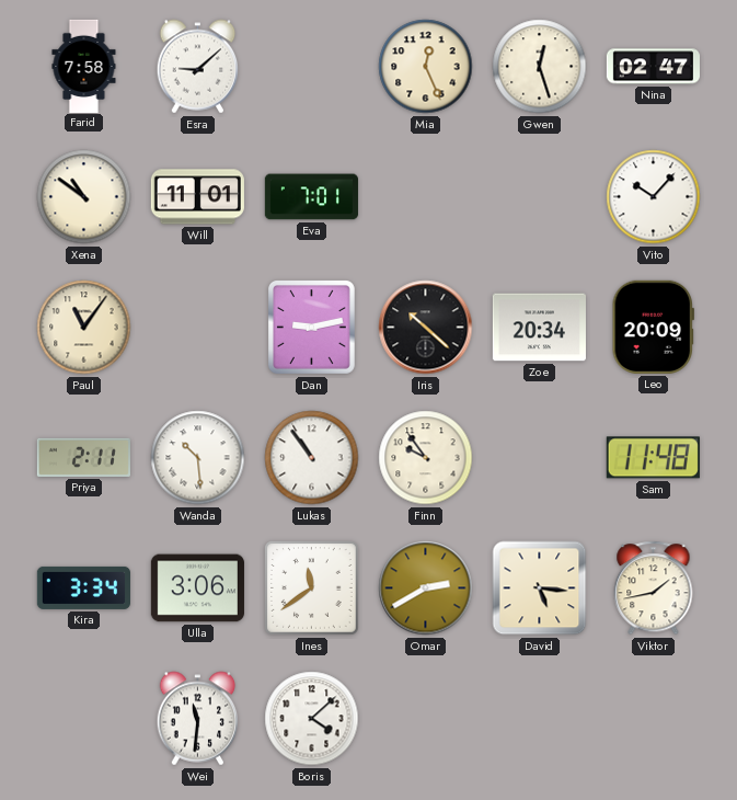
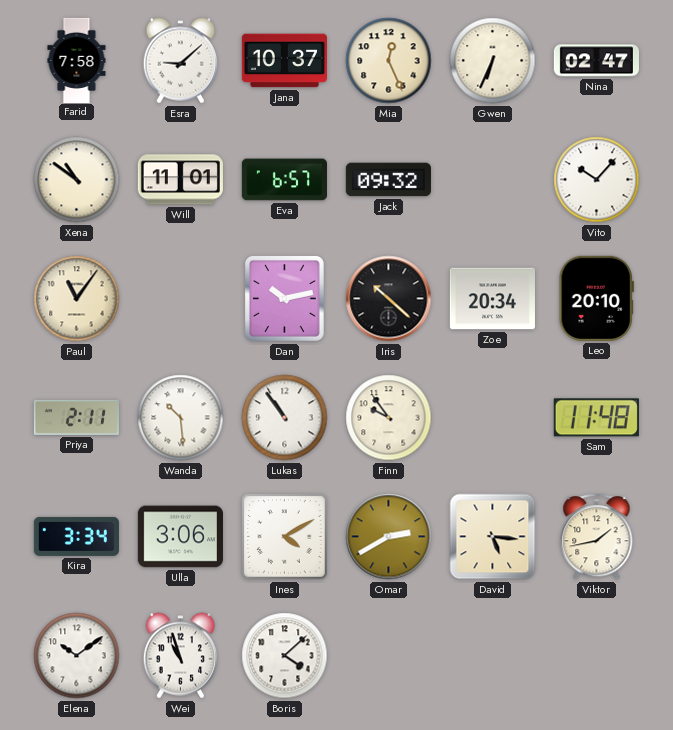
Jana: none -> 10:37
Gwen: 12:27 -> 6:34
Eva: 7:01 -> 6:57
Jack: none -> 09:32
Dan: 9:13 -> 10:13
Leo: 20:09 -> 20:10
Ines: 11:39 -> 4:10
Elena: none -> 10:09
Wei: 11:31 -> 10:57
